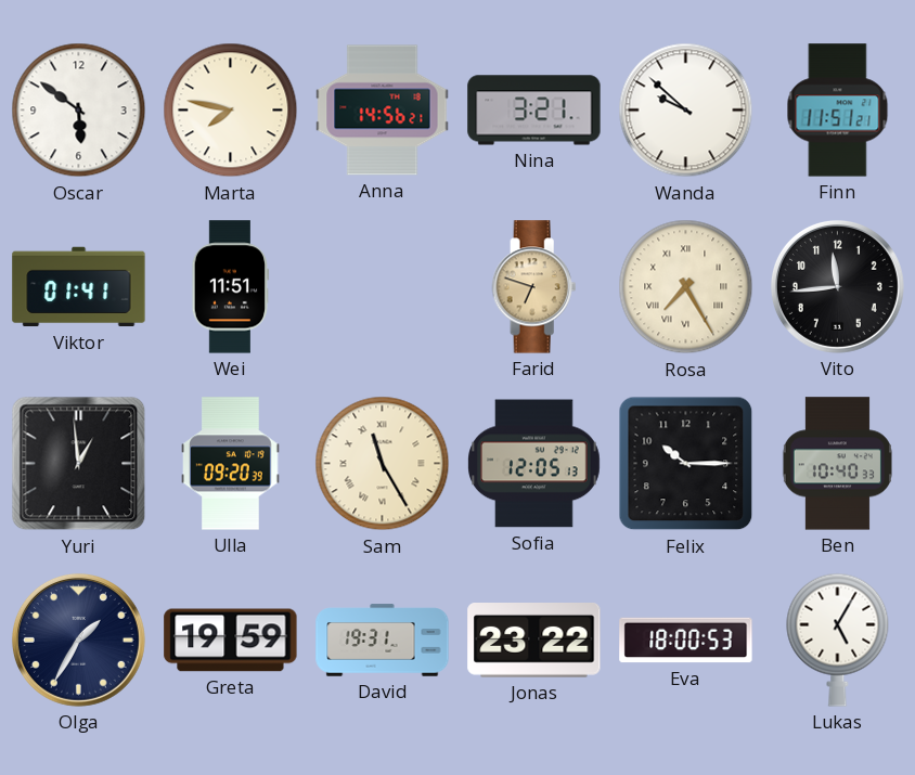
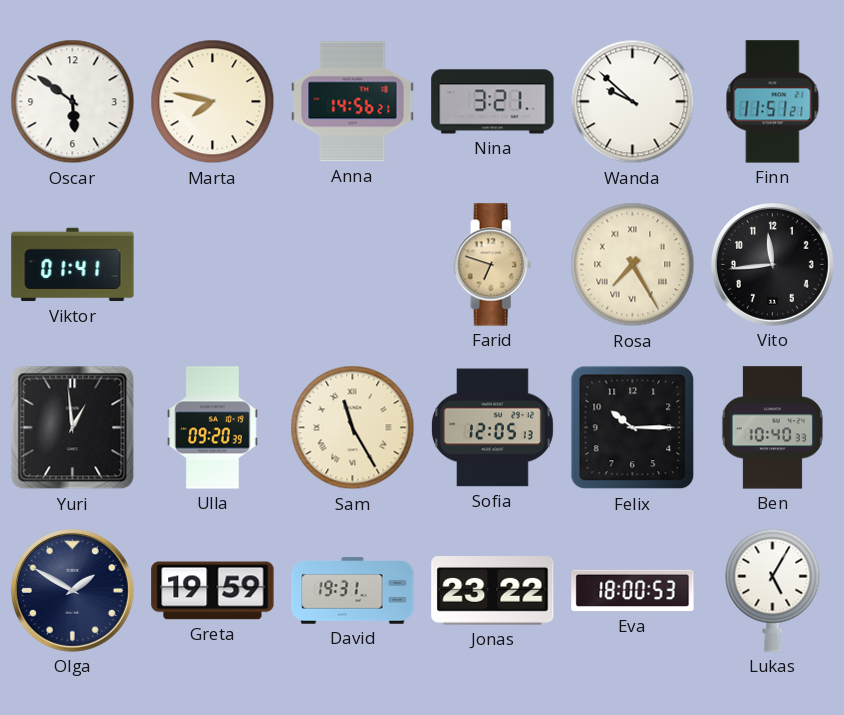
Wei: 11:51 -> none
Olga: 1:35 -> 1:50
